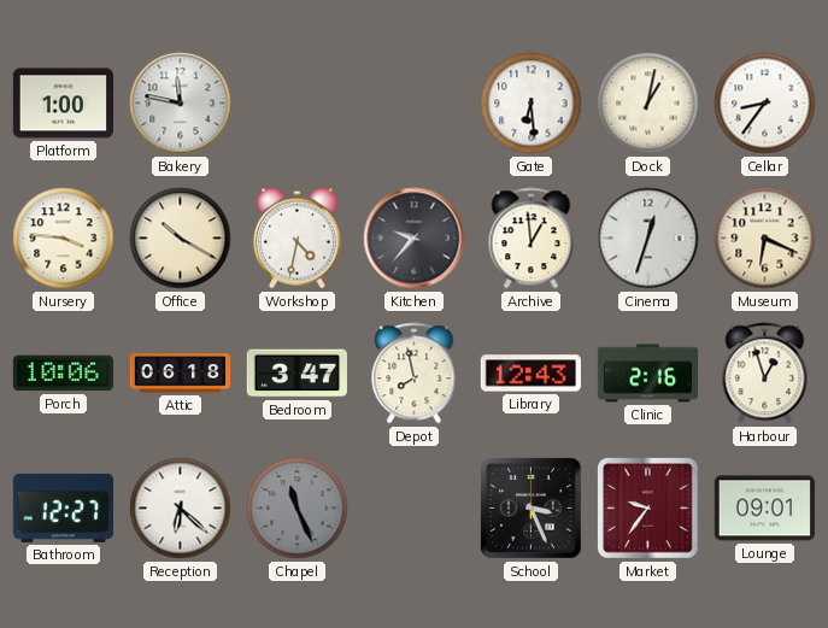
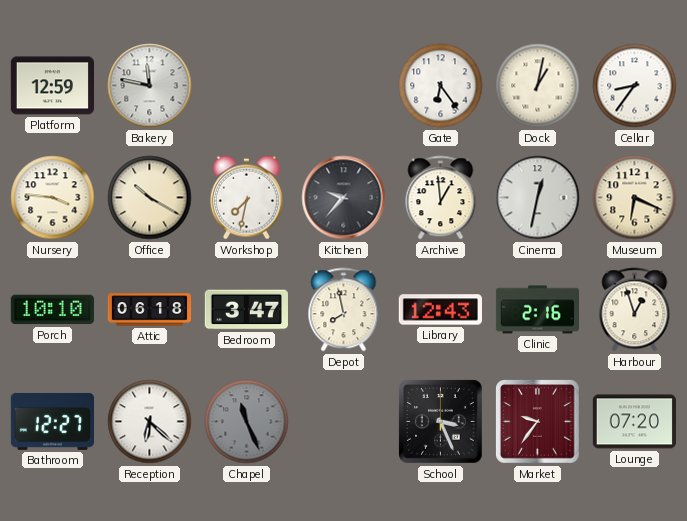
Platform: 1:00 -> 12:59
Gate: 6:29 -> 6:24
Workshop: 4:32 -> 7:32
Cinema: 12:33 -> 12:32
Porch: 10:06 -> 10:10
Lounge: 09:01 -> 07:20
